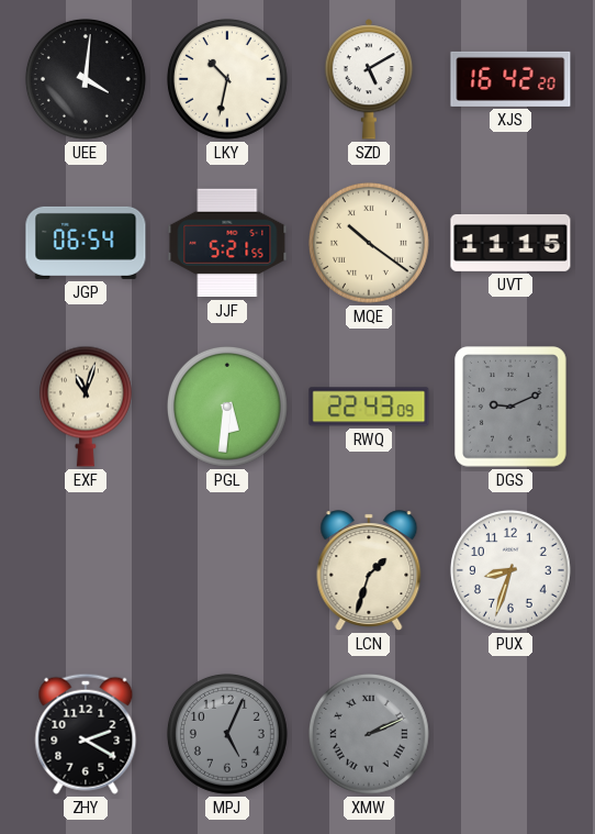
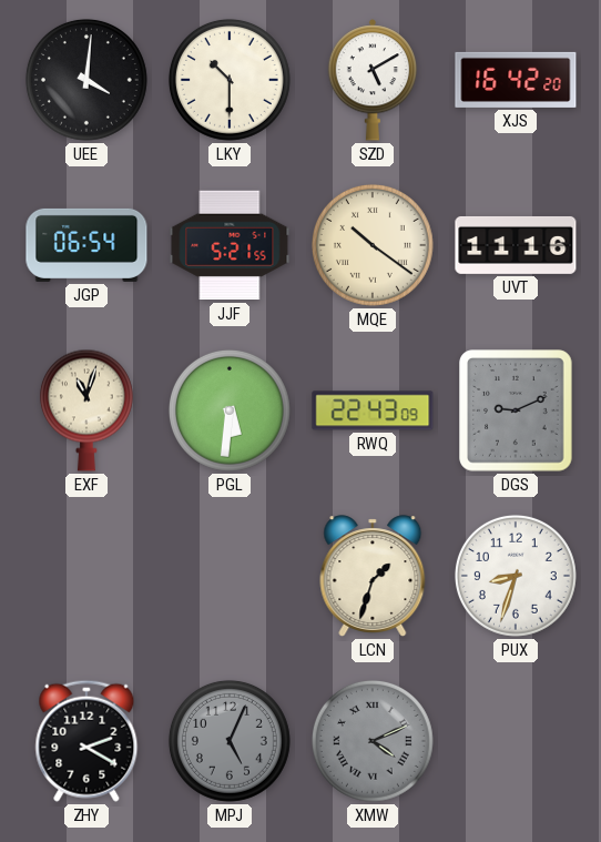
LKY: 10:32 -> 10:30
UVT: 11:15 -> 11:16
XMW: 2:11 -> 4:11
